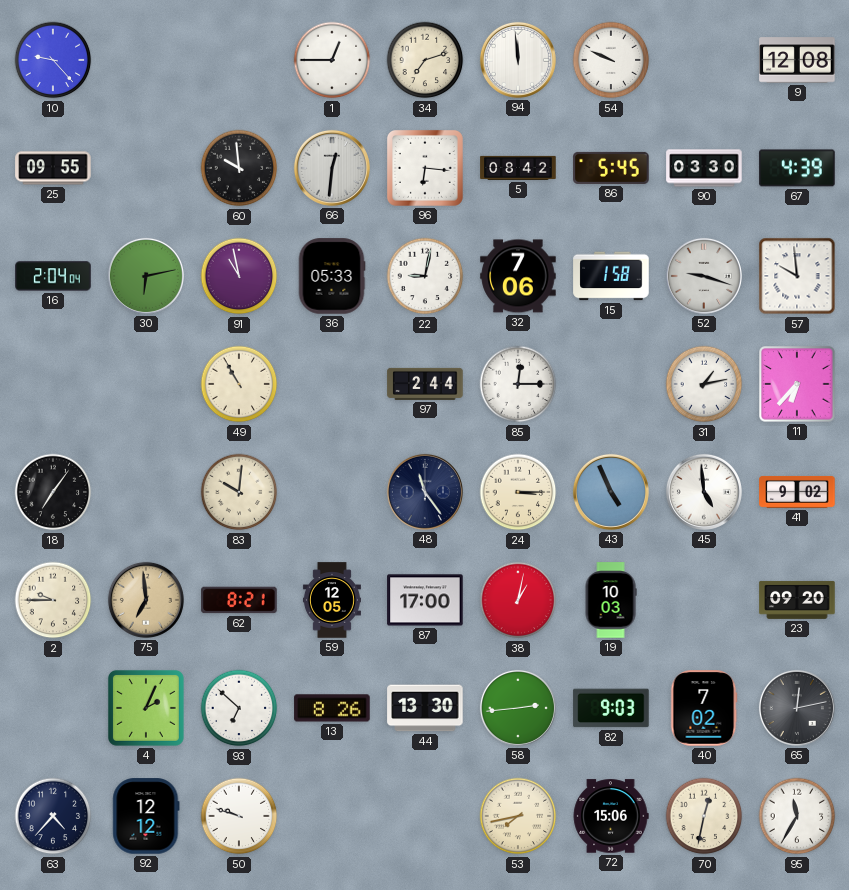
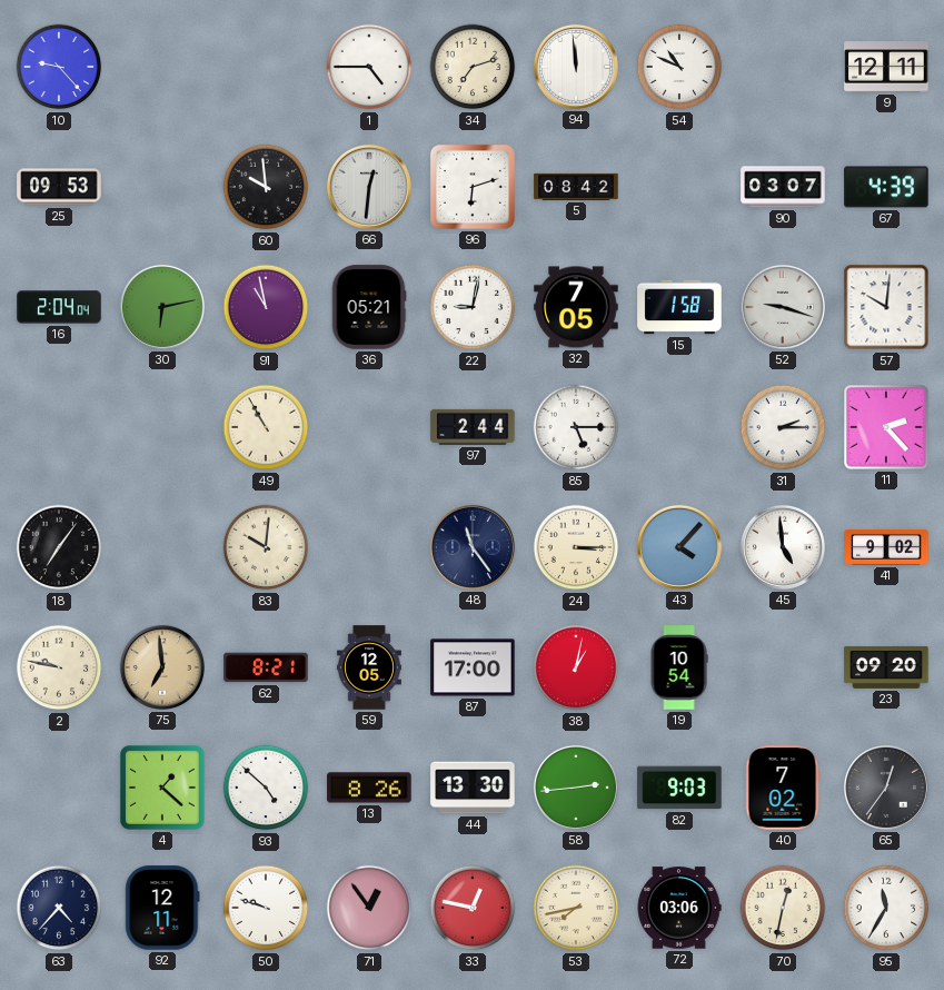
1: 12:45 -> 4:45
54: 9:49 -> 10:49
9: 12:08 -> 12:11
25: 09:55 -> 09:53
96: 6:16 -> 6:12
86: 5:45 -> none
90: 03:30 -> 03:07
36: 05:33 -> 05:21
32: 7:06 -> 7:05
57: 9:59 -> 10:01
85: 12:15 -> 5:15
31: 1:13 -> 2:15
11: 6:37 -> 2:23
43: 4:56 -> 4:07
2: 9:45 -> 9:47
19: 10:03 -> 10:54
4: 2:04 -> 1:22
93: 6:52 -> 4:52
65: 12:13 -> 12:36
92: 12:12 -> 12:11
71: none -> 12:54
33: none -> 12:47
72: 15:06 -> 03:06
